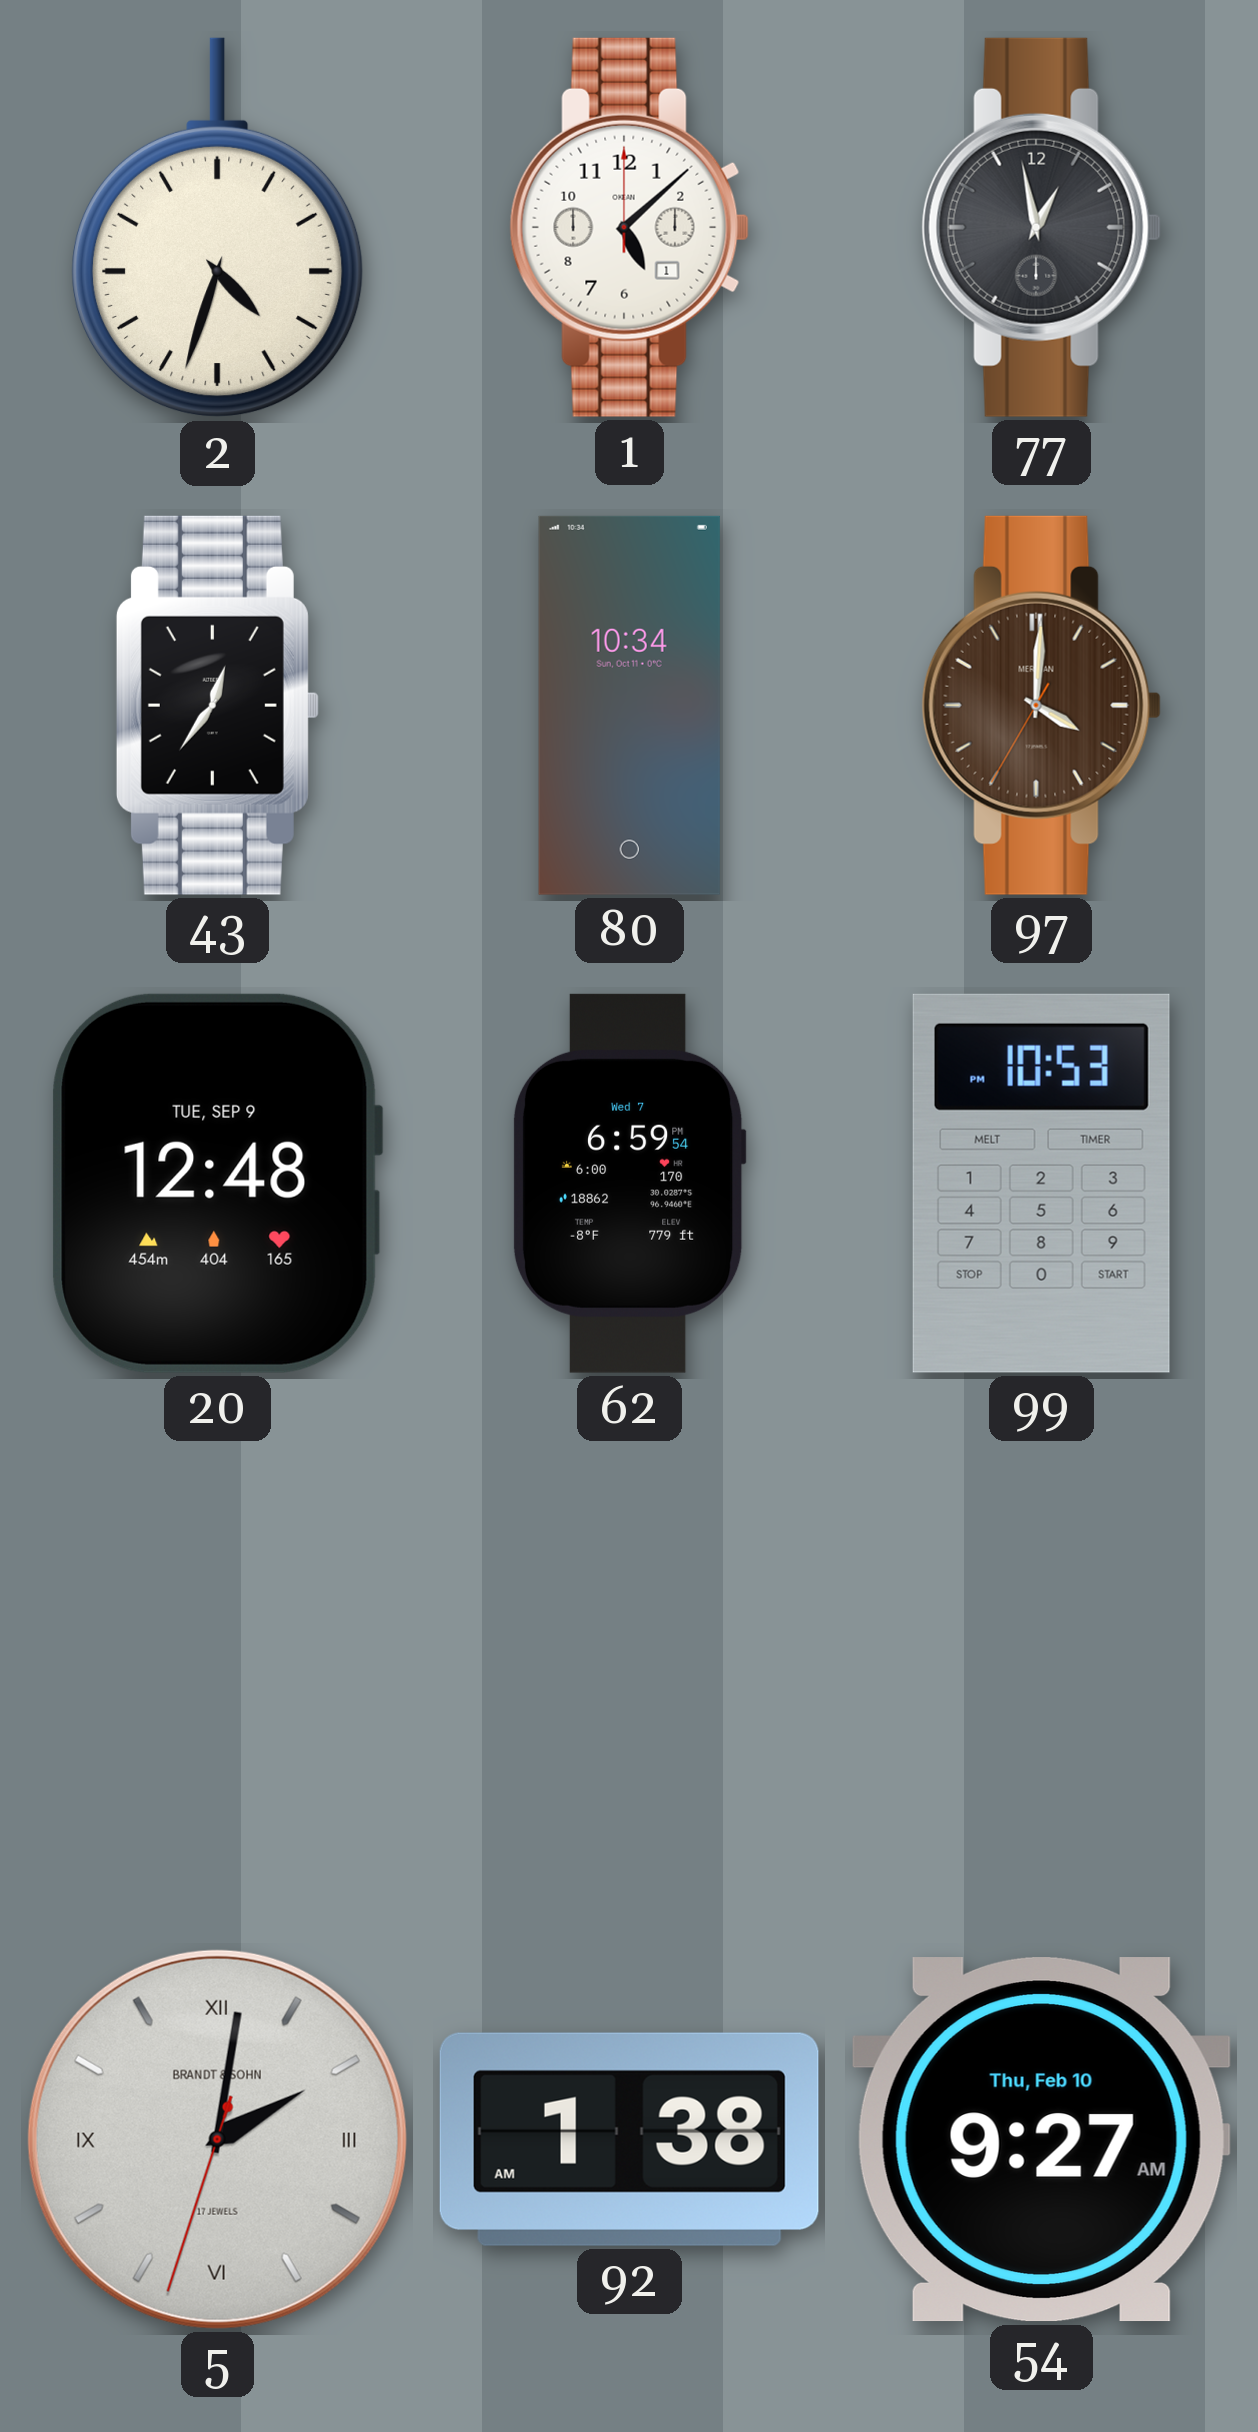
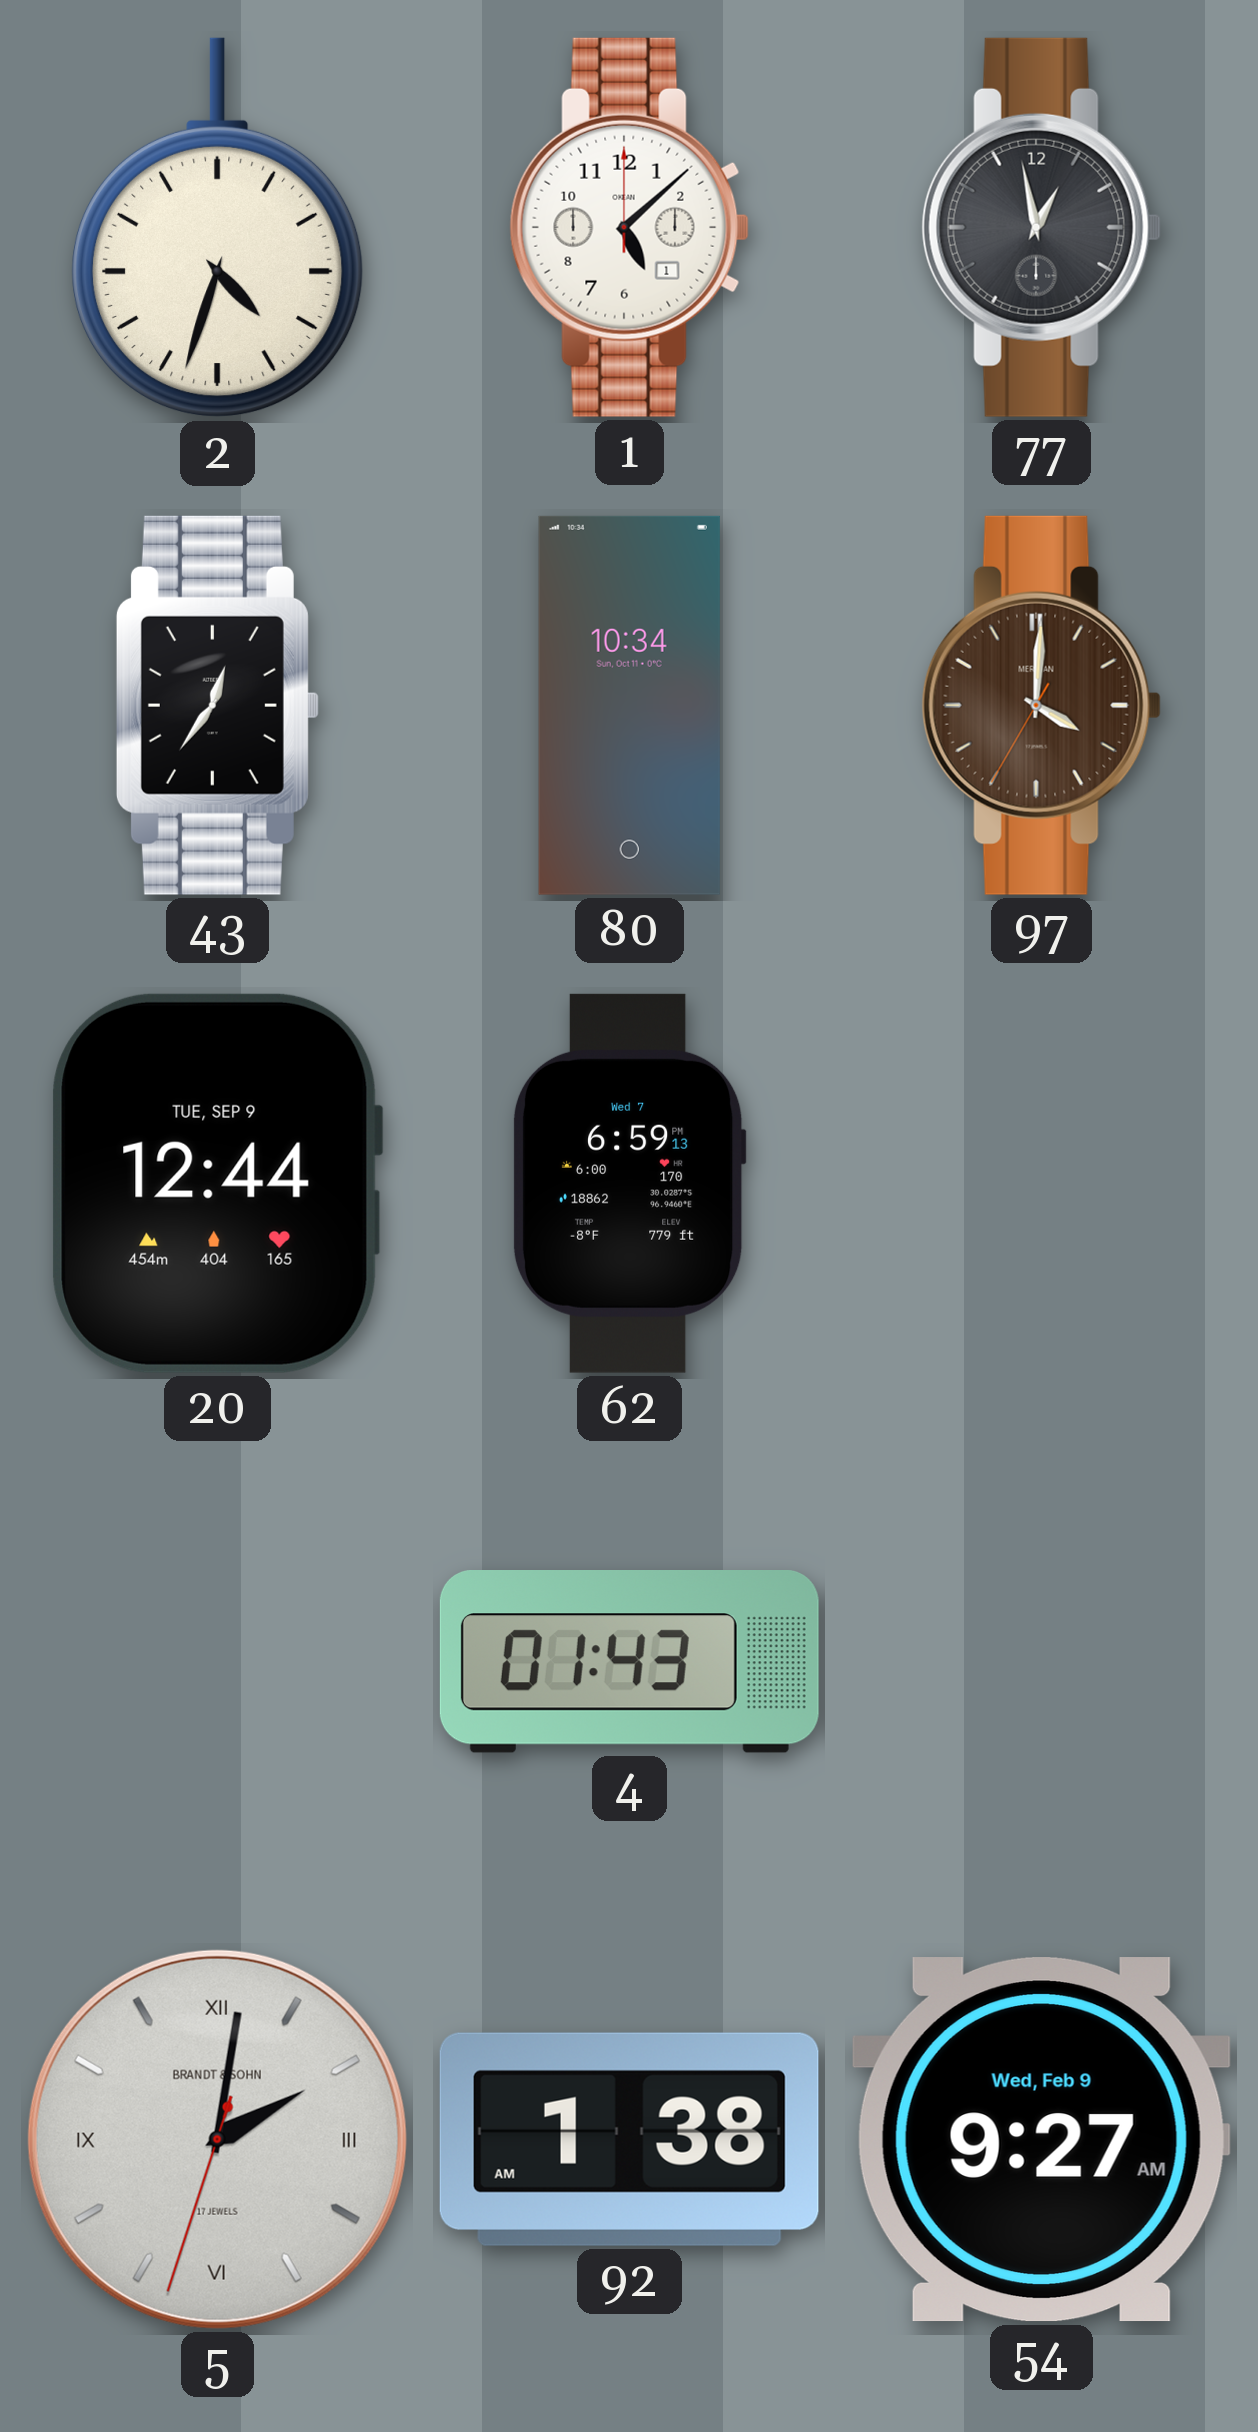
20: 12:48 -> 12:44
62: 6:59:54 PM -> 6:59:13 PM
99: 10:53 -> none
4: none -> 01:43
54 date: Thu, Feb 10 -> Wed, Feb 9
